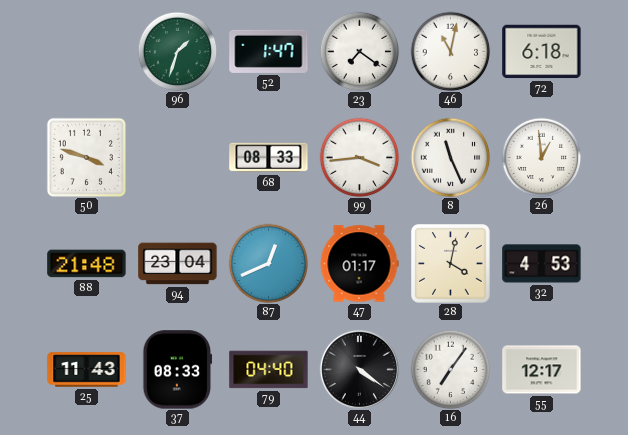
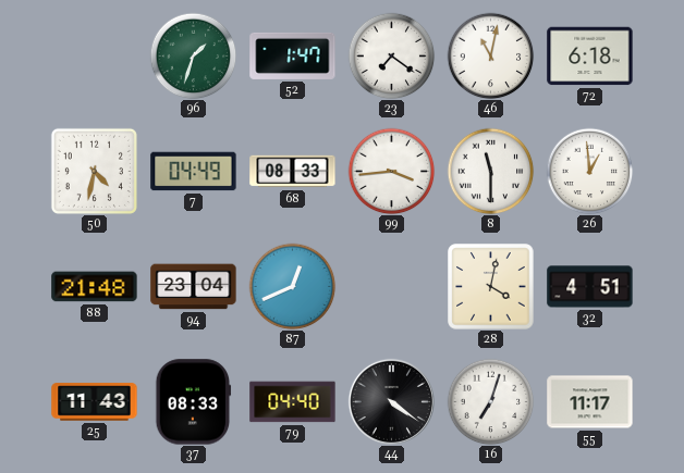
50: 3:48 -> 4:32
7: none -> 04:49
8: 11:26 -> 11:30
47: 01:17 -> none
32: 4:53 -> 4:51
16: 7:06 -> 7:03
55: 12:17 -> 11:17
